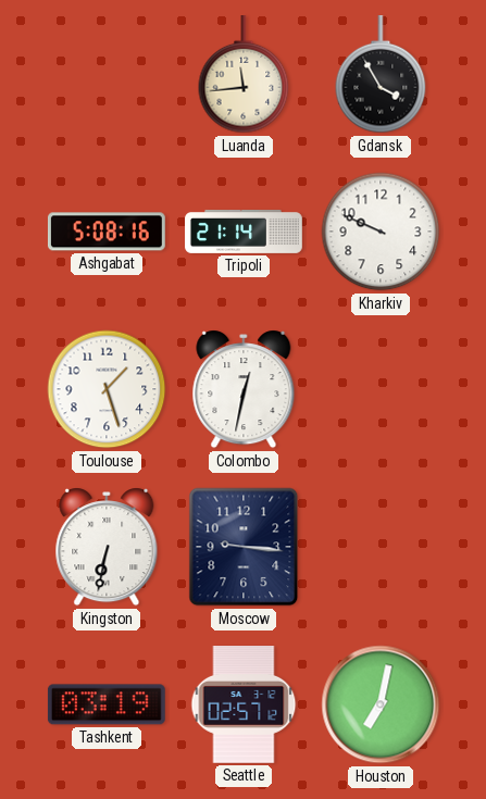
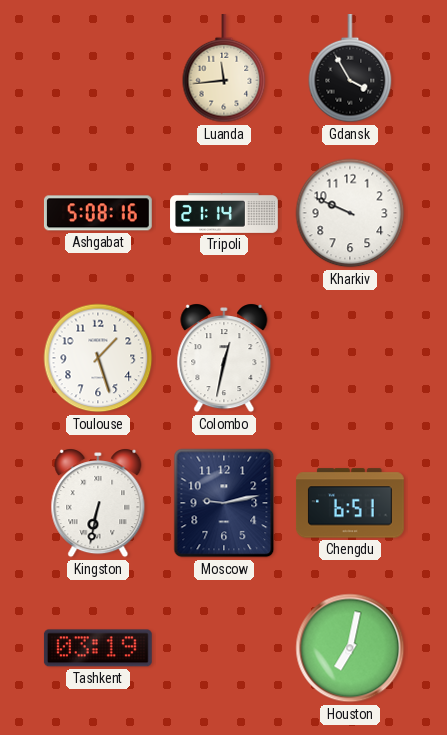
Moscow: 9:16 -> 9:13
Chengdu: none -> 6:51
Seattle: 02:57 -> none
